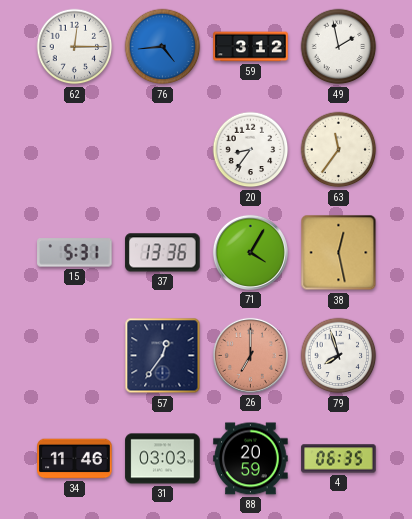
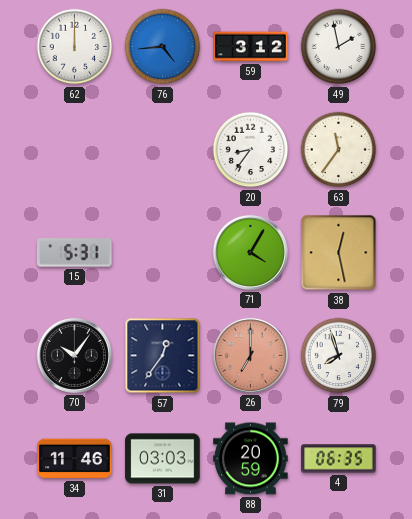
62: 12:15 -> 12:00
37: 13:36 -> none
70: none -> 10:06
